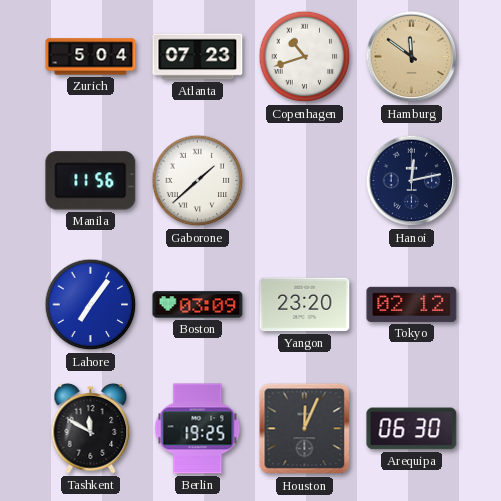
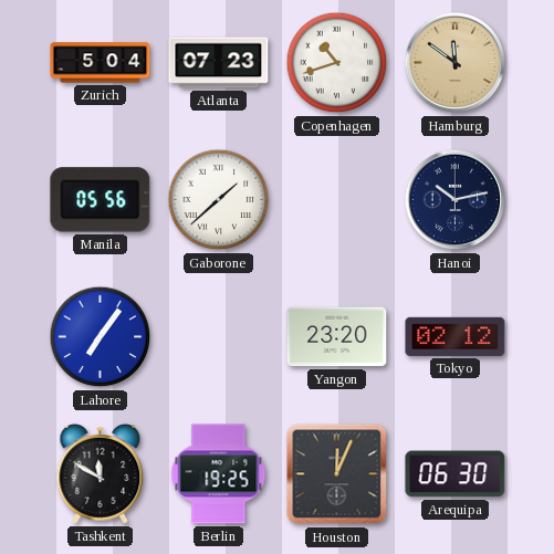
Manila: 11:56 -> 05:56
Hanoi: 12:13 -> 10:13
Boston: 03:09 -> none
